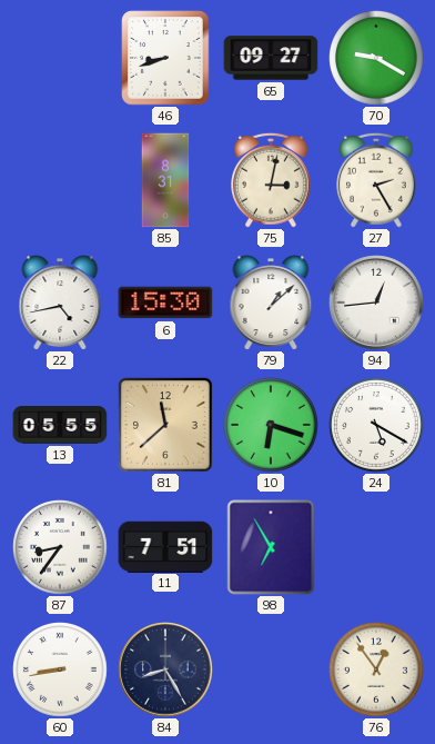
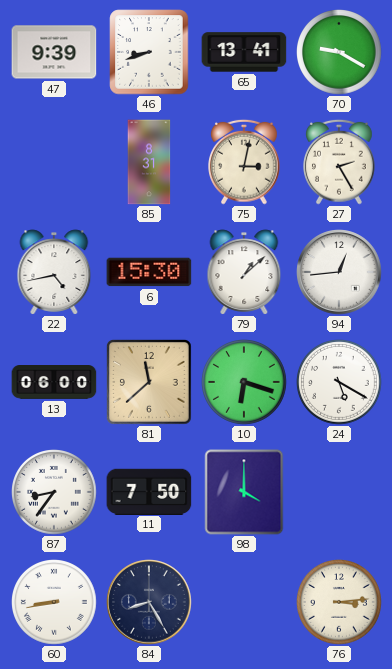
47: none -> 9:39
65: 09:27 -> 13:41
13: 05:55 -> 06:00
11: 7:51 -> 7:50
98: 6:55 -> 4:00
76: 12:54 -> 3:14
